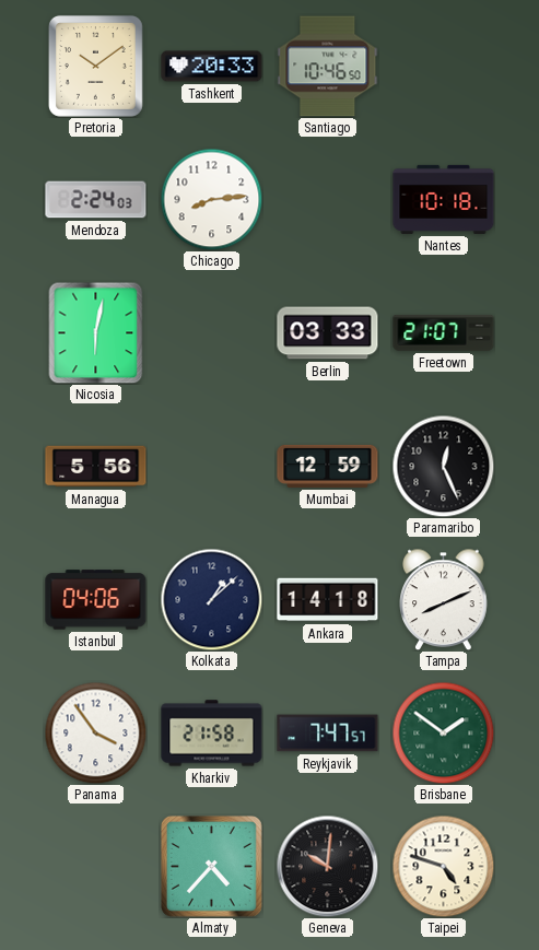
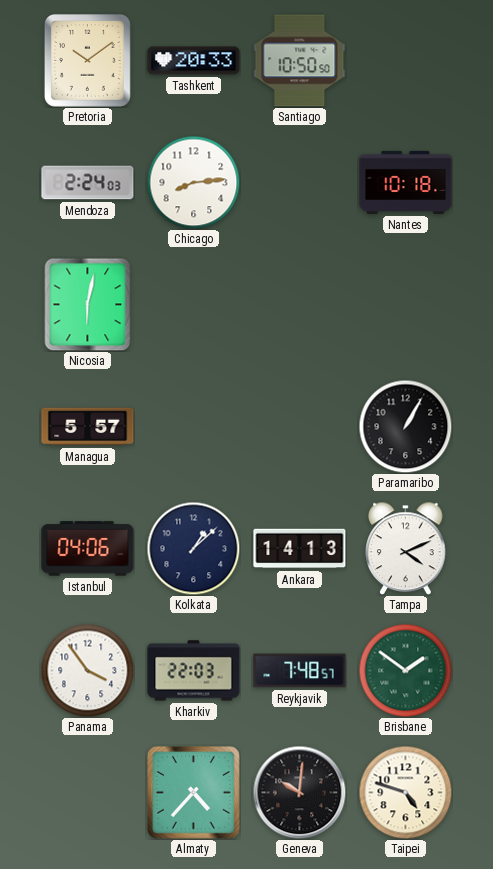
Santiago: 10:46 -> 10:50
Berlin: 03:33 -> none
Freetown: 21:07 -> none
Managua: 5:56 -> 5:57
Mumbai: 12:59 -> none
Paramaribo: 12:26 -> 1:05
Ankara: 14:18 -> 14:13
Tampa: 8:11 -> 4:11
Kharkiv: 21:58 -> 22:03
Reykjavik: 7:47 -> 7:48
